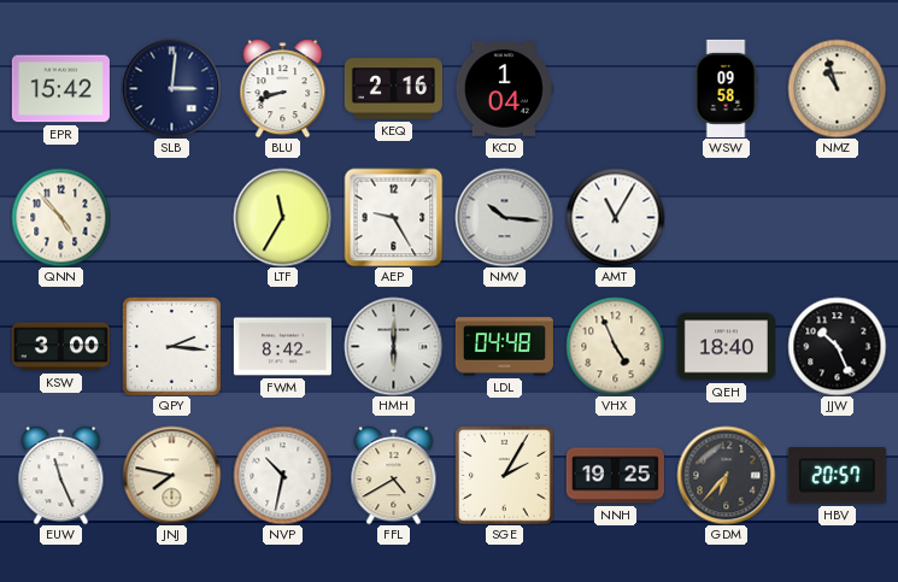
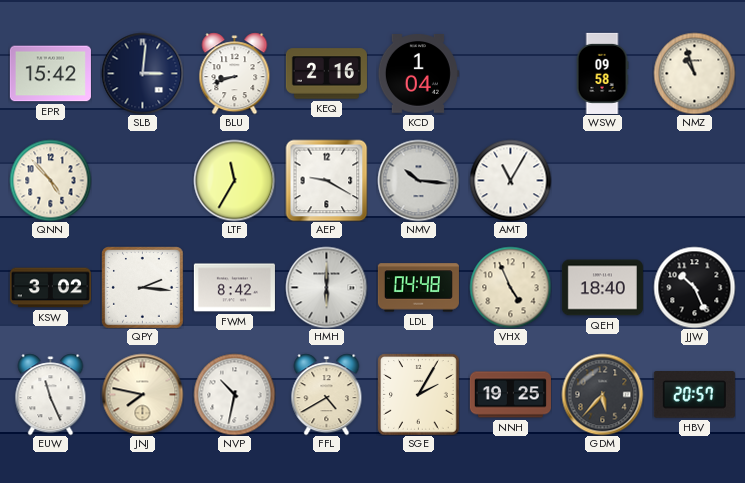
AEP: 9:25 -> 9:20
KSW: 3:00 -> 3:02
GDM: 6:37 -> 5:37
